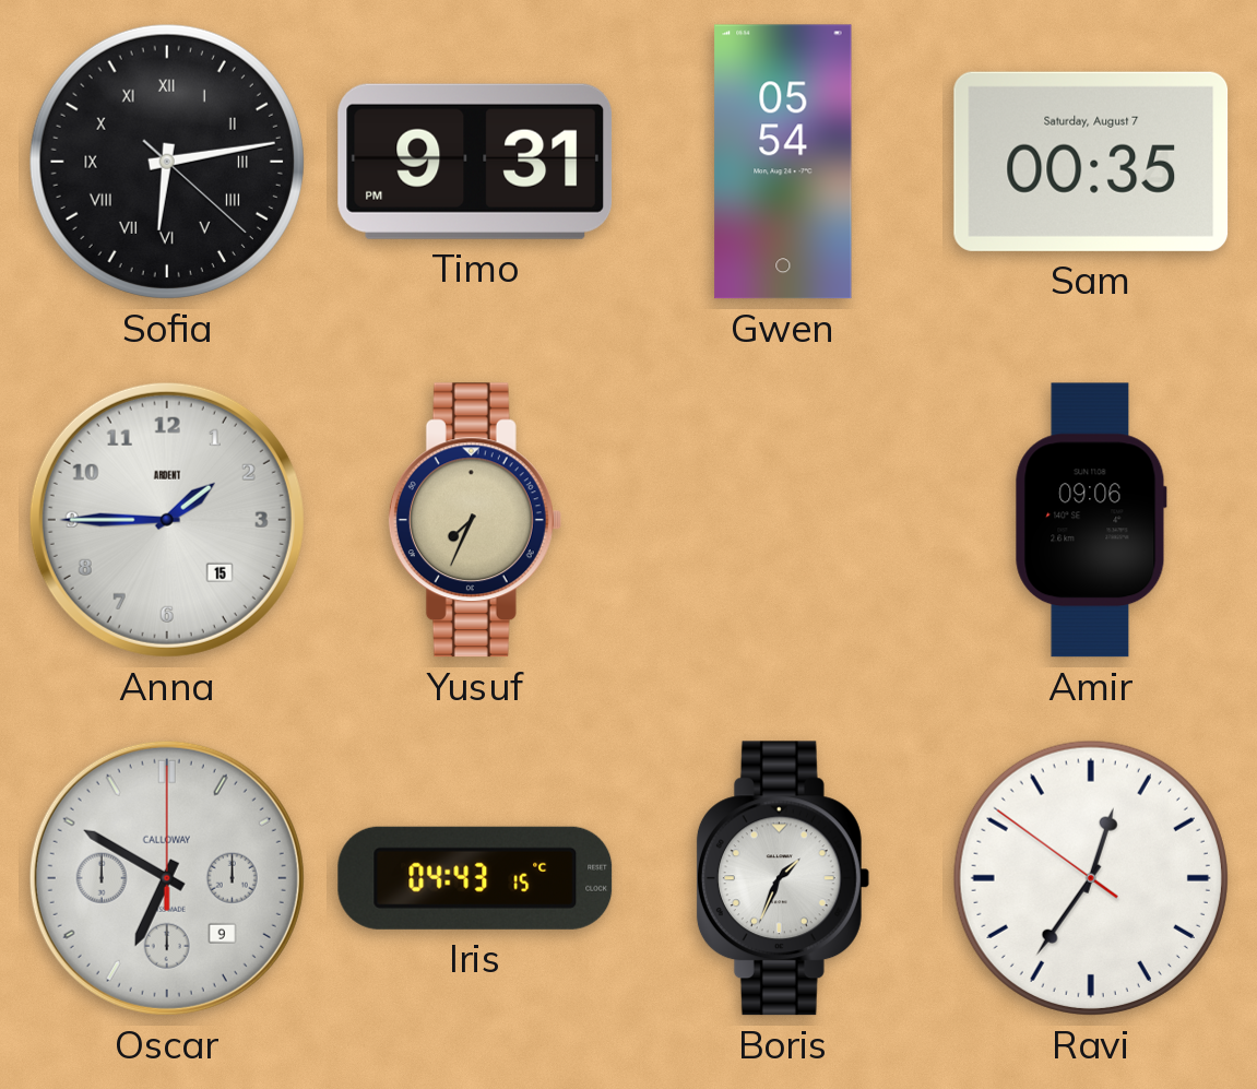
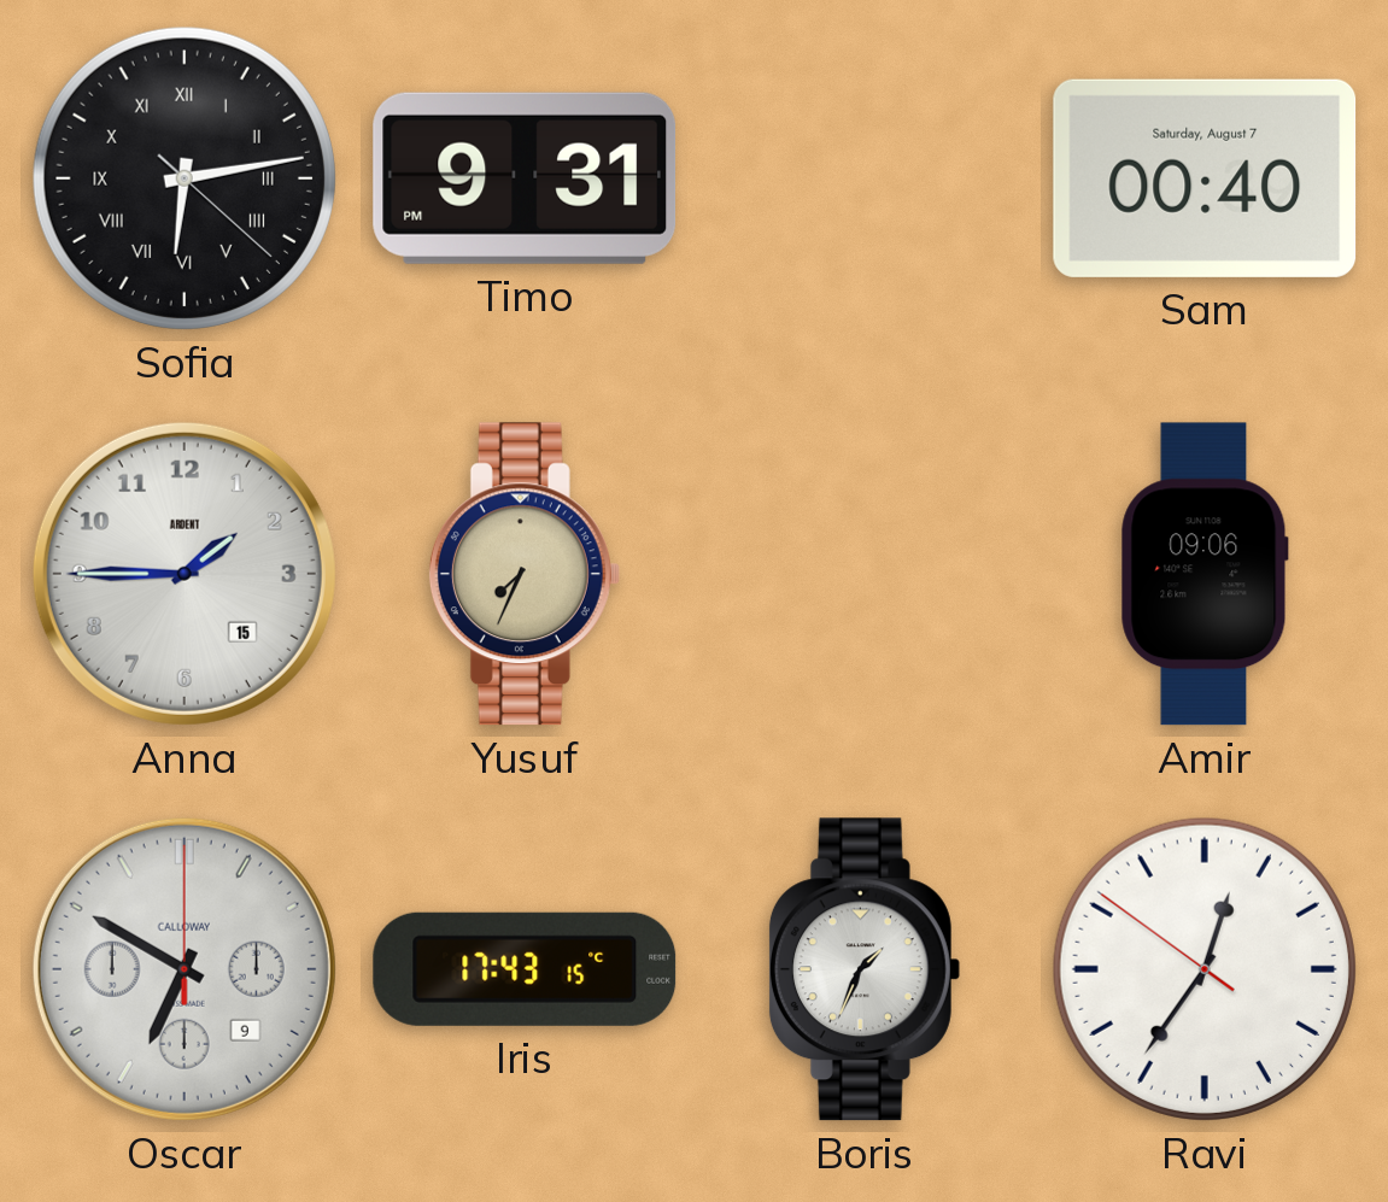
Gwen: 05:54 -> none
Sam: 00:35 -> 00:40
Iris: 04:43 -> 17:43
